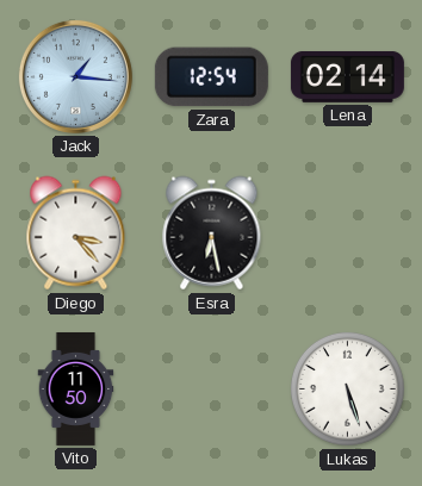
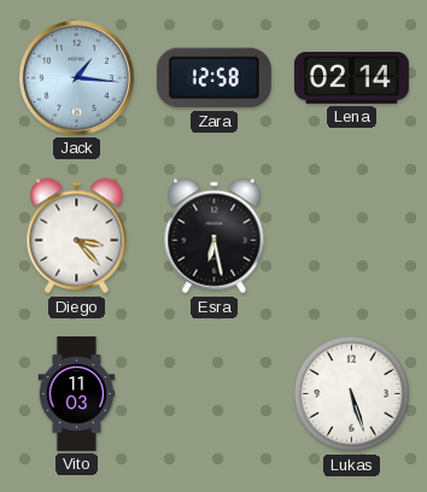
Zara: 12:54 -> 12:58
Vito: 11:50 -> 11:03
